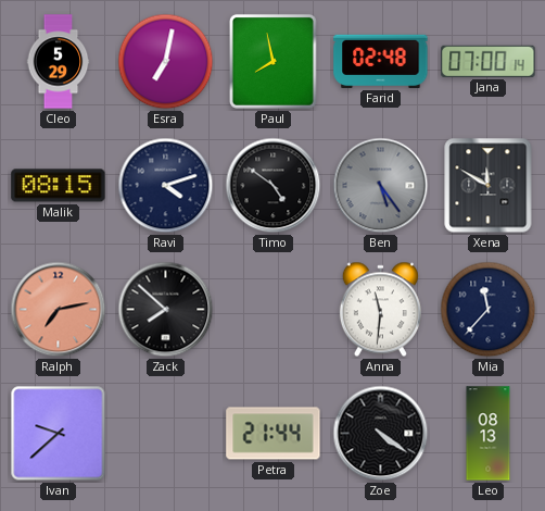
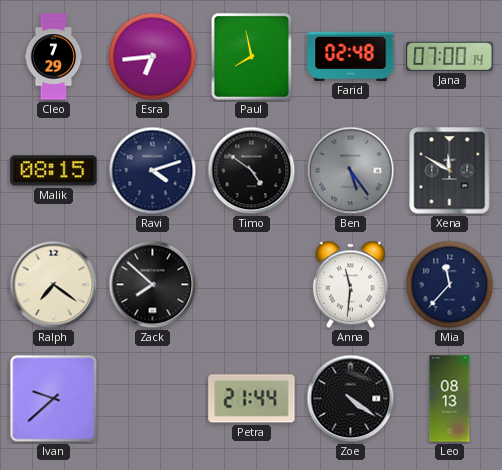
Cleo: 5:29 -> 7:29
Esra: 7:02 -> 6:44
Ralph: 7:13 -> 7:21
Ralph dial: salmon -> cream
